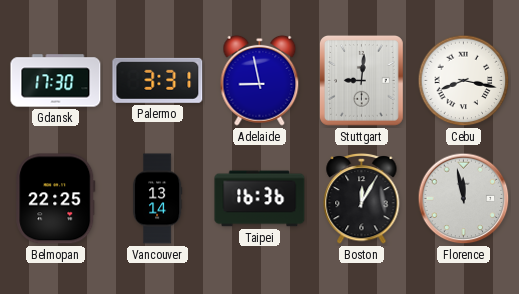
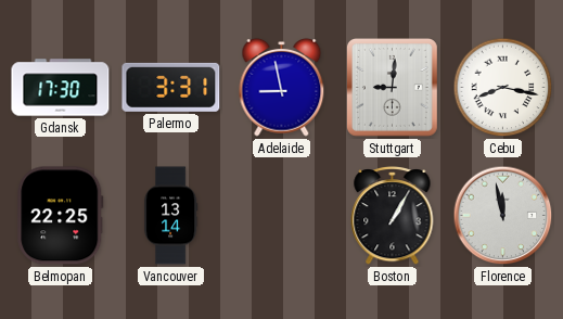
Taipei: 16:36 -> none
Boston: 12:05 -> 1:05
